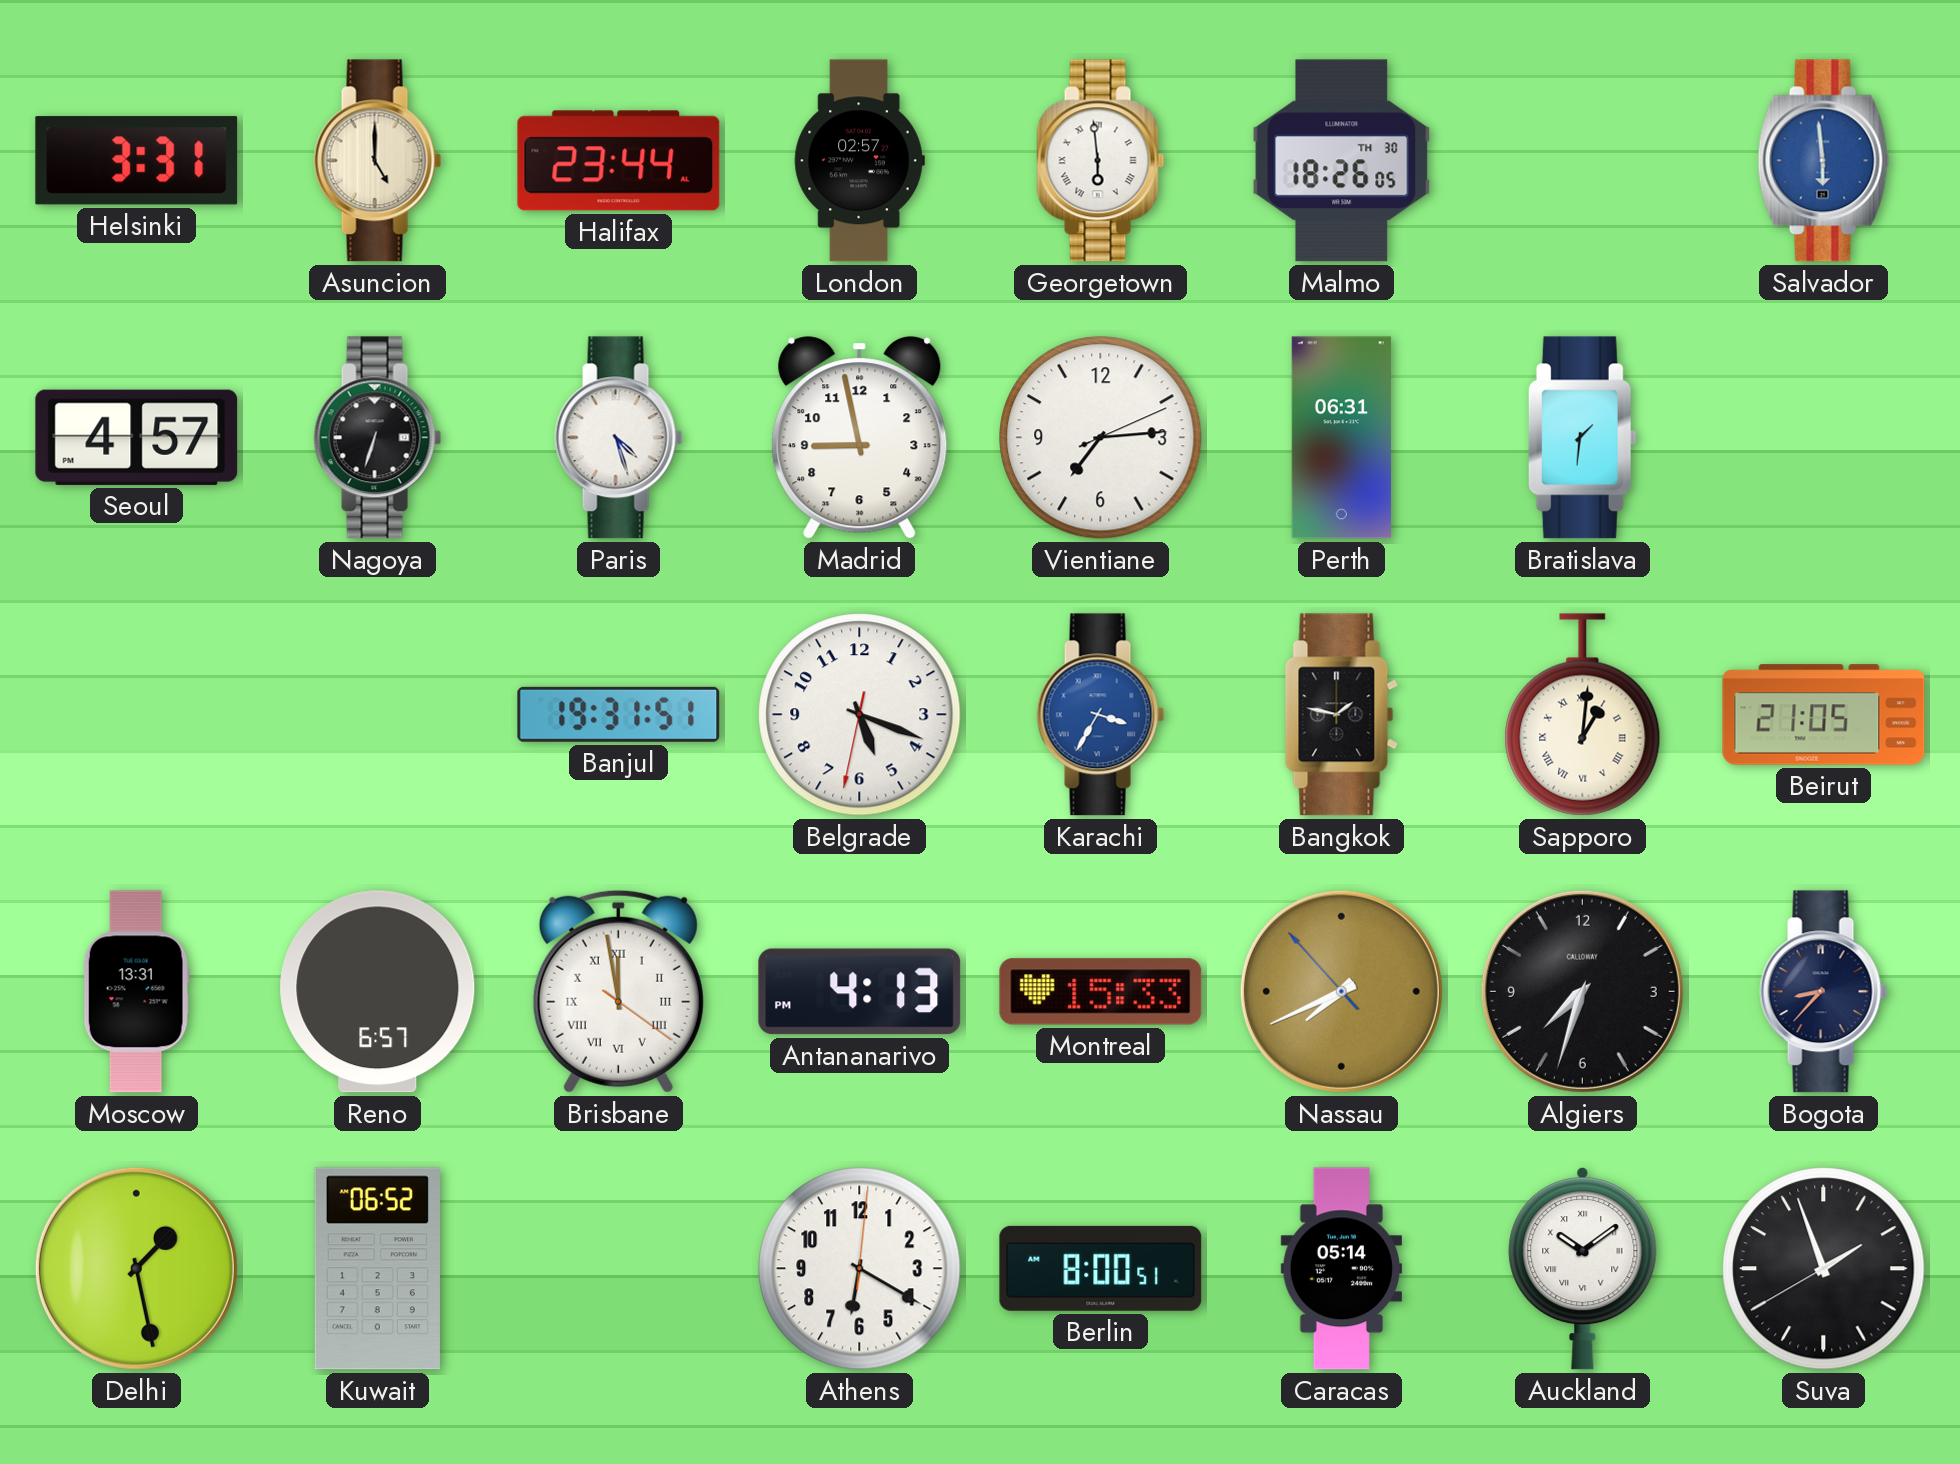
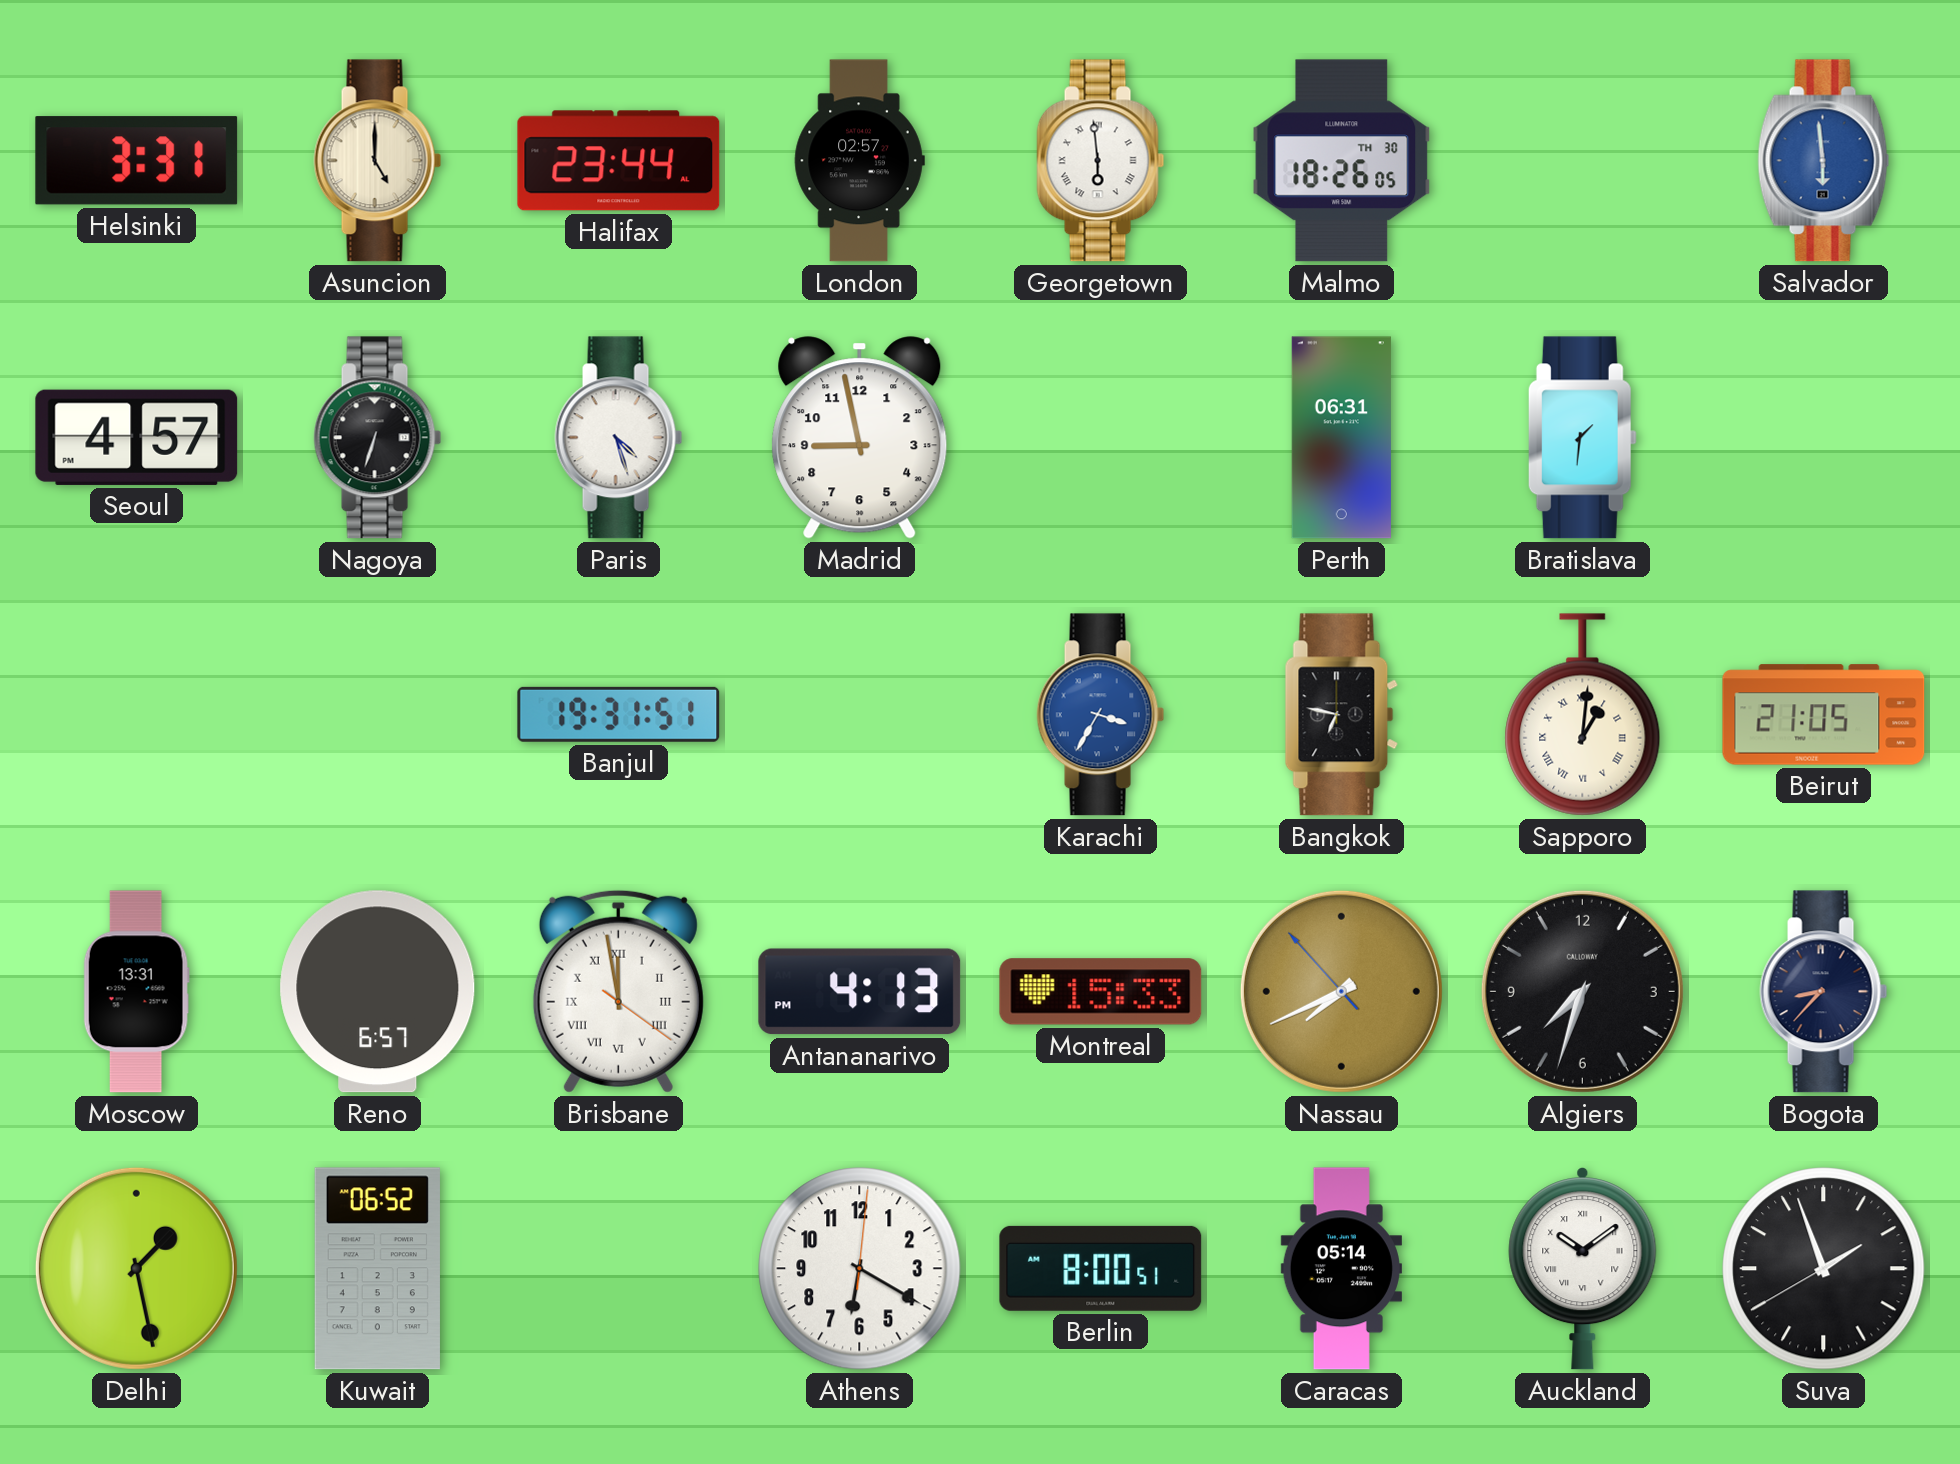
Vientiane: 7:14 -> none
Belgrade: 5:18 -> none
Bangkok: 1:47 -> 6:47
